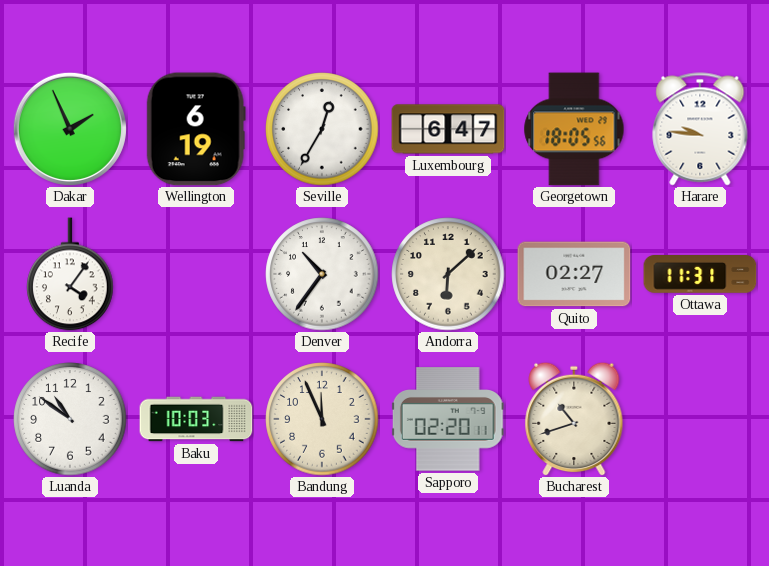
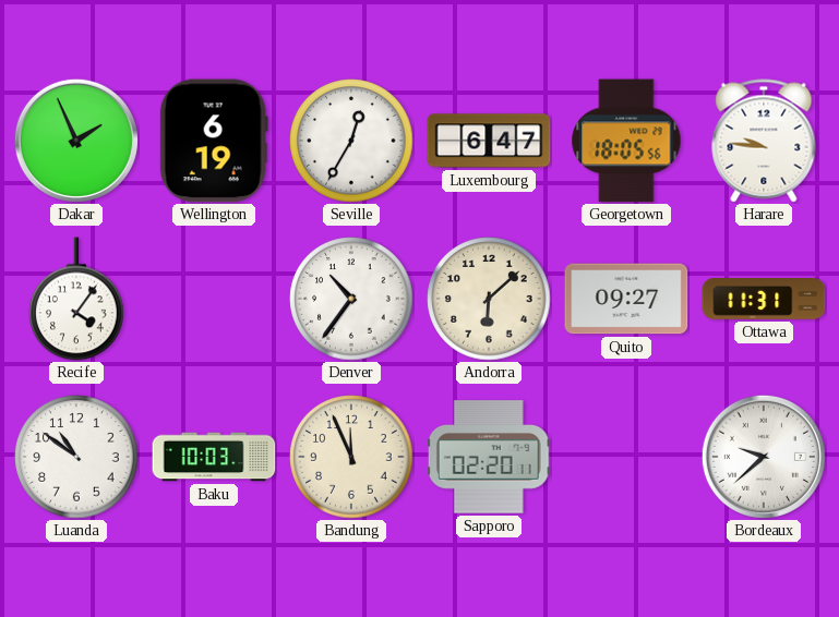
Quito: 02:27 -> 09:27
Bucharest: 10:42 -> none
Bordeaux: none -> 9:38
